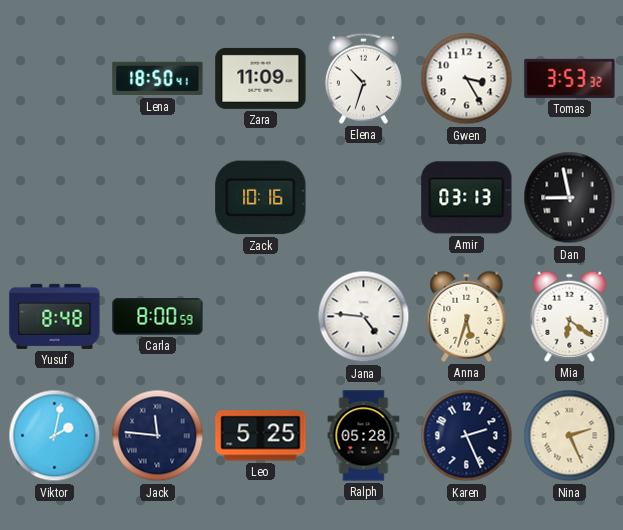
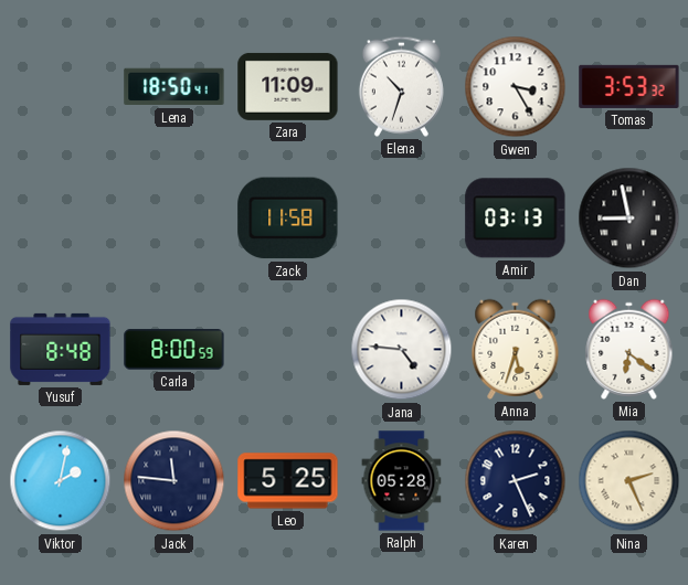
Zack: 10:16 -> 11:58
